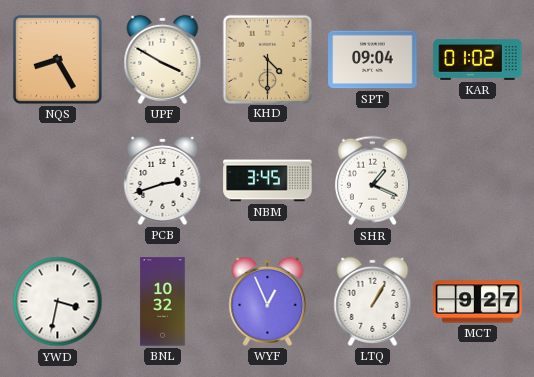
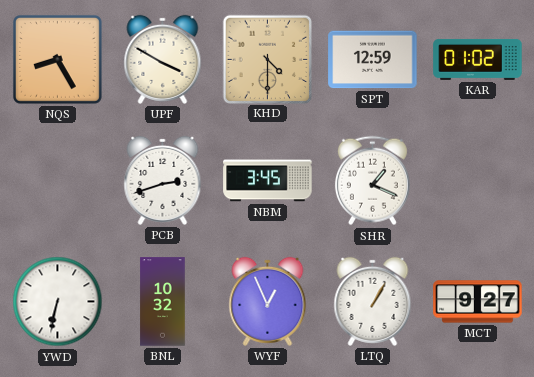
SPT: 09:04 -> 12:59
YWD: 3:32 -> 6:32
